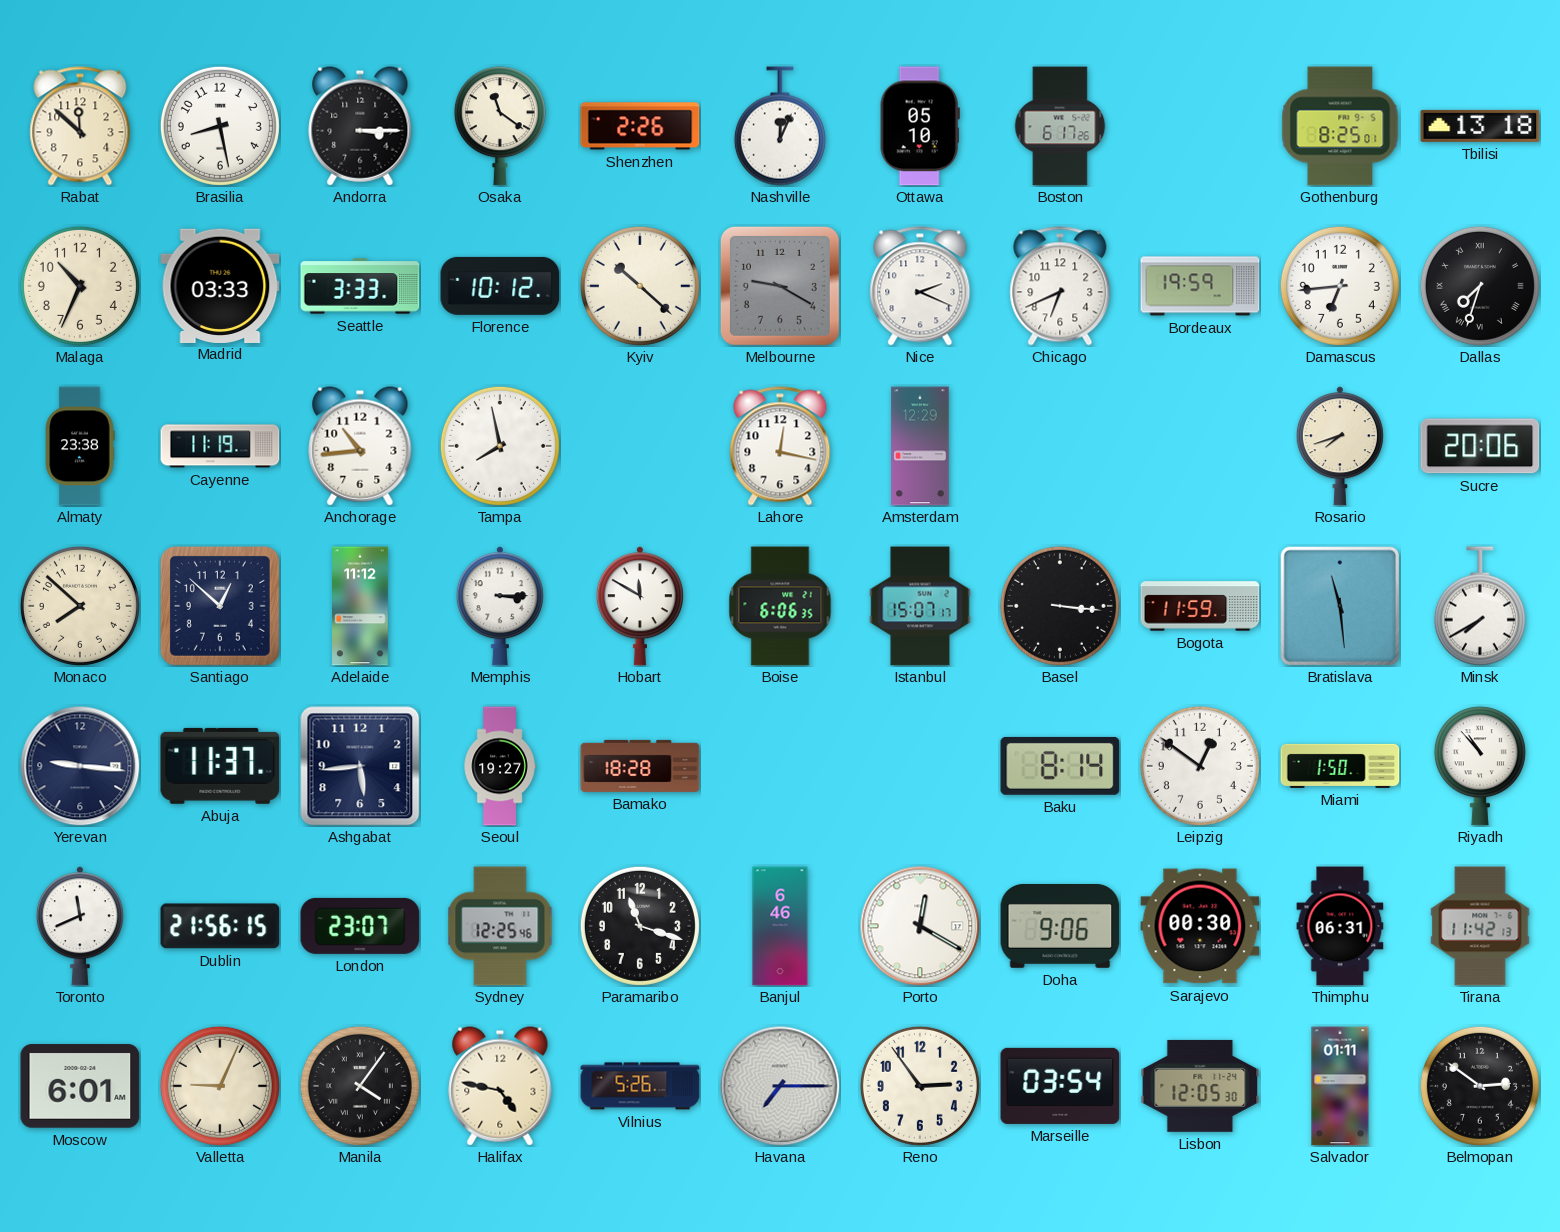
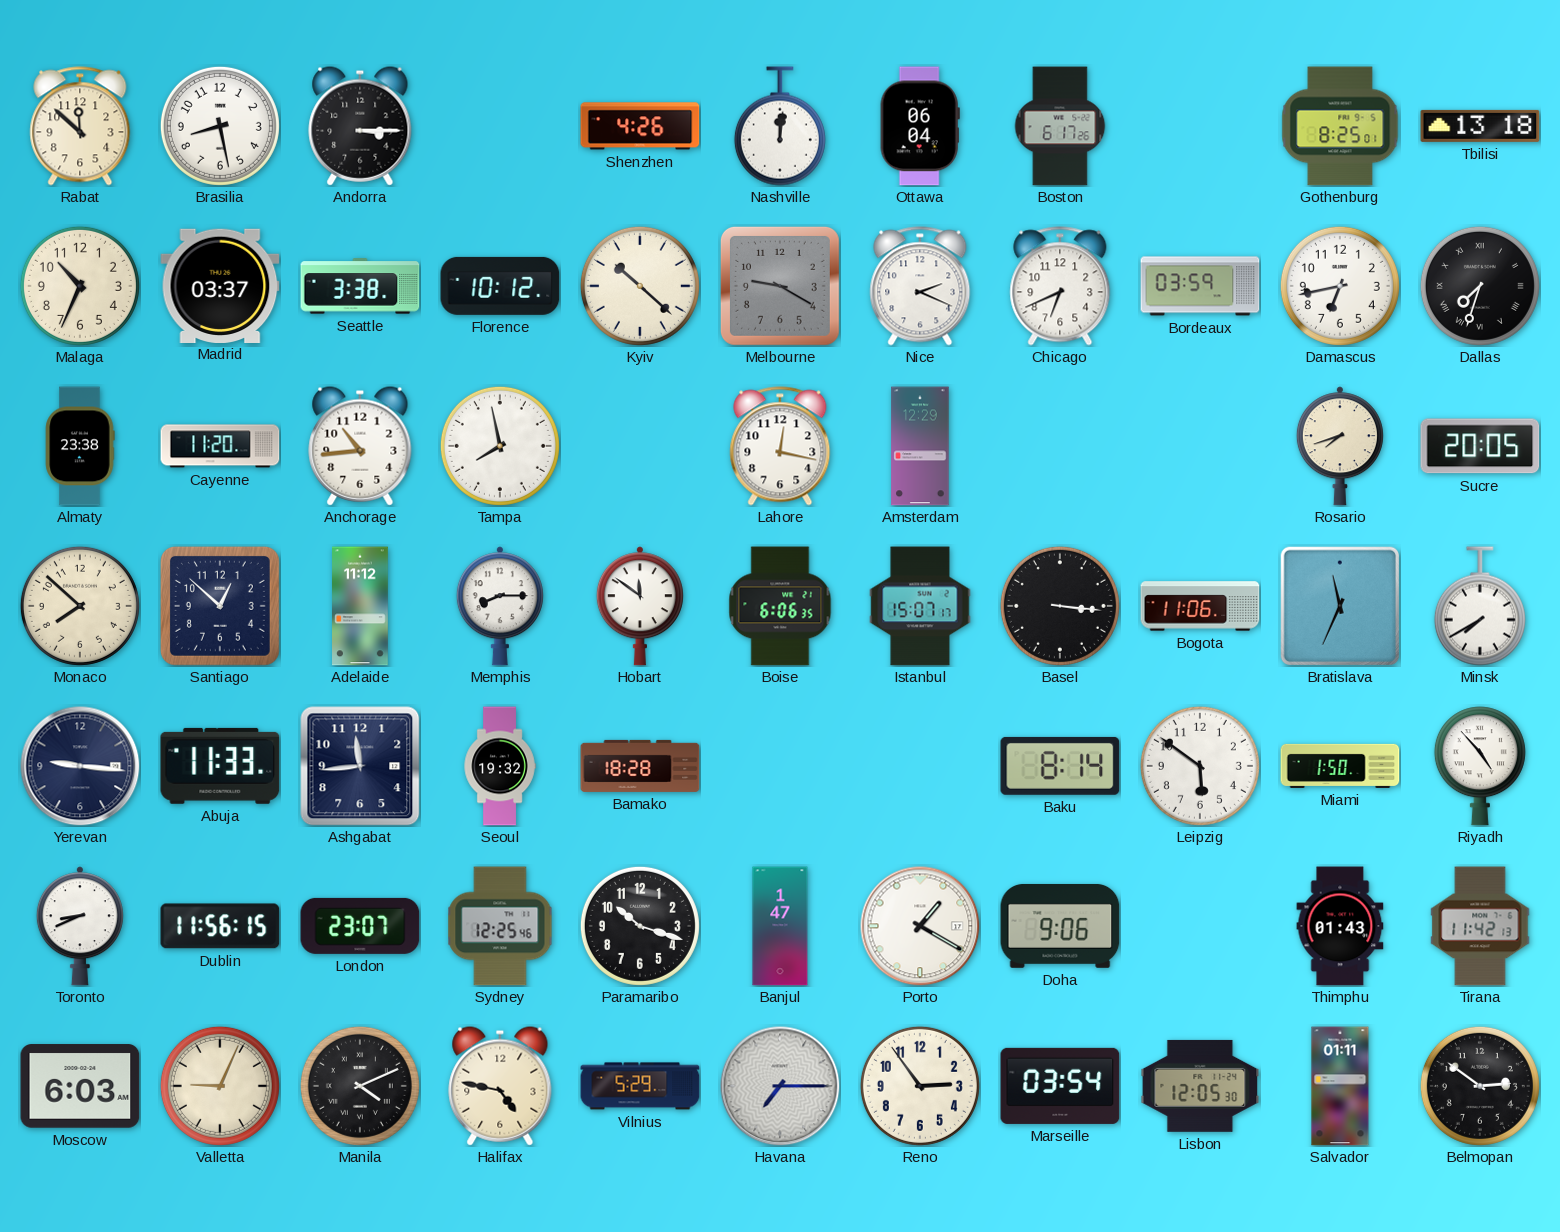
Osaka: 11:21 -> none
Shenzhen: 2:26 -> 4:26
Nashville: 12:04 -> 12:01
Ottawa: 05:10 -> 06:04
Madrid: 03:33 -> 03:37
Seattle: 3:33 -> 3:38
Bordeaux: 19:59 -> 03:59
Damascus: 6:44 -> 6:43
Cayenne: 11:19 -> 11:20
Sucre: 20:06 -> 20:05
Memphis: 3:15 -> 8:15
Hobart: 11:50 -> 11:51
Bogota: 11:59 -> 11:06
Bratislava: 11:29 -> 11:34
Abuja: 11:37 -> 11:33
Ashgabat: 5:44 -> 11:44
Seoul: 19:27 -> 19:32
Leipzig: 12:51 -> 5:51
Riyadh: 10:53 -> 4:53
Toronto: 11:41 -> 8:41
Dublin: 21:56 -> 11:56
Paramaribo: 11:18 -> 10:18
Banjul: 6:46 -> 1:47
Porto: 12:20 -> 1:20
Sarajevo: 00:30 -> none
Thimphu: 06:31 -> 01:43
Moscow: 6:01 -> 6:03
Manila: 4:06 -> 4:11
Vilnius: 5:26 -> 5:29
